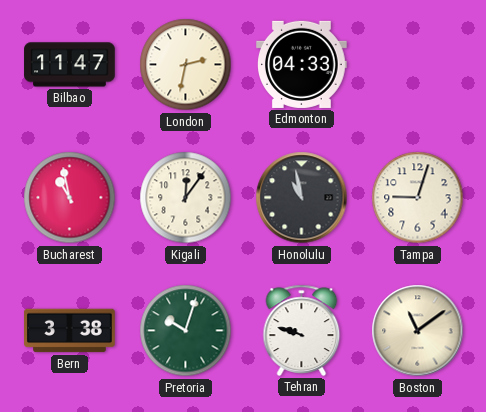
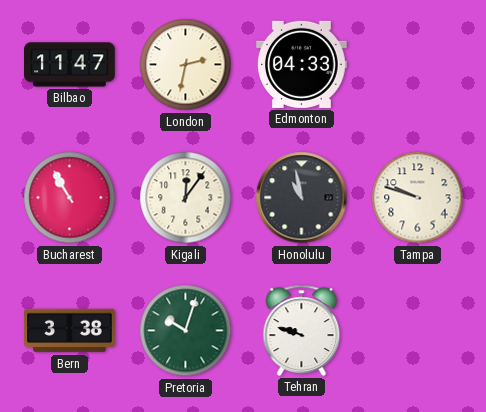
Bucharest: 10:58 -> 10:55
Tampa: 9:03 -> 9:48
Boston: 11:09 -> none
